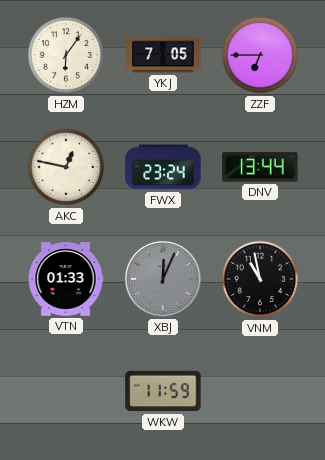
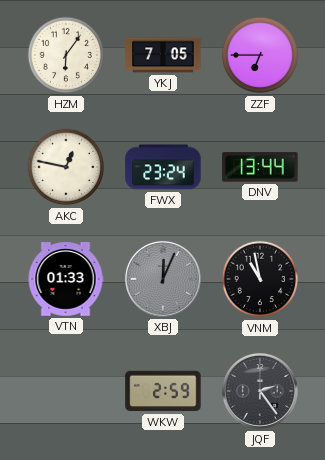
WKW: 11:59 -> 2:59
JQF: none -> 2:24
